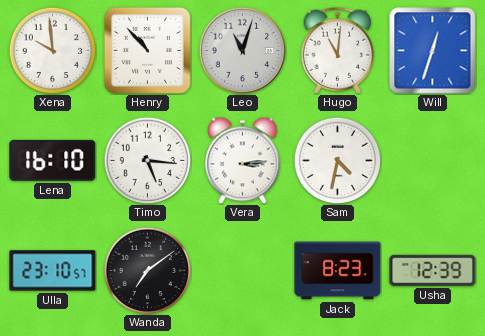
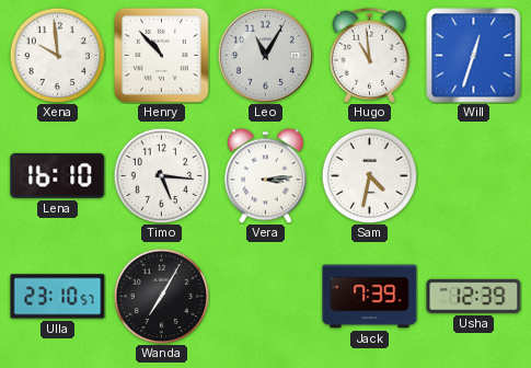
Leo: 11:03 -> 11:05
Hugo: 11:01 -> 10:59
Wanda: 7:09 -> 7:05
Jack: 8:23 -> 7:39
